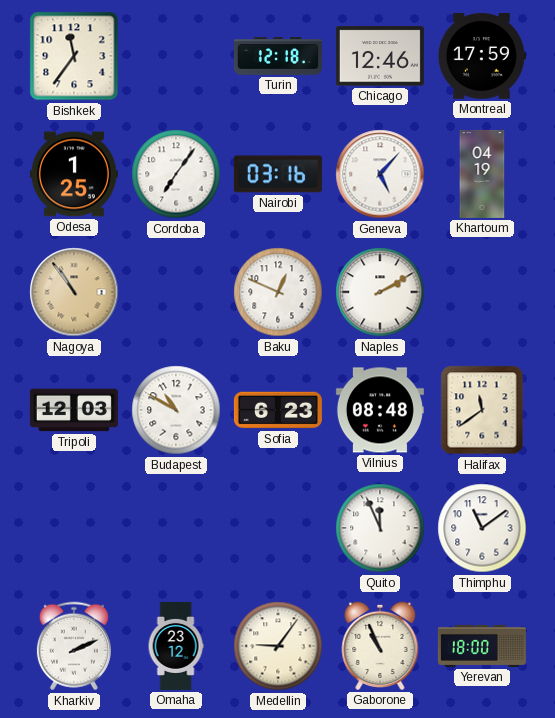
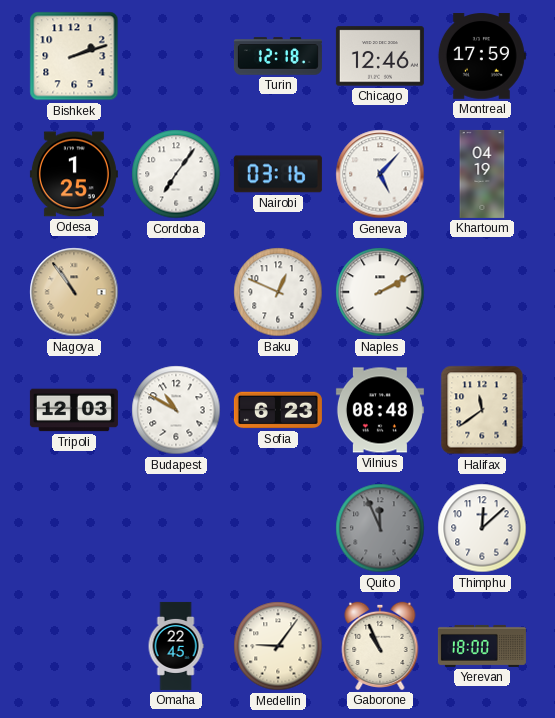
Bishkek: 11:36 -> 2:12
Quito dial: white -> grey
Thimphu: 11:09 -> 12:08
Kharkiv: 2:11 -> none
Omaha: 23:12 -> 22:45
